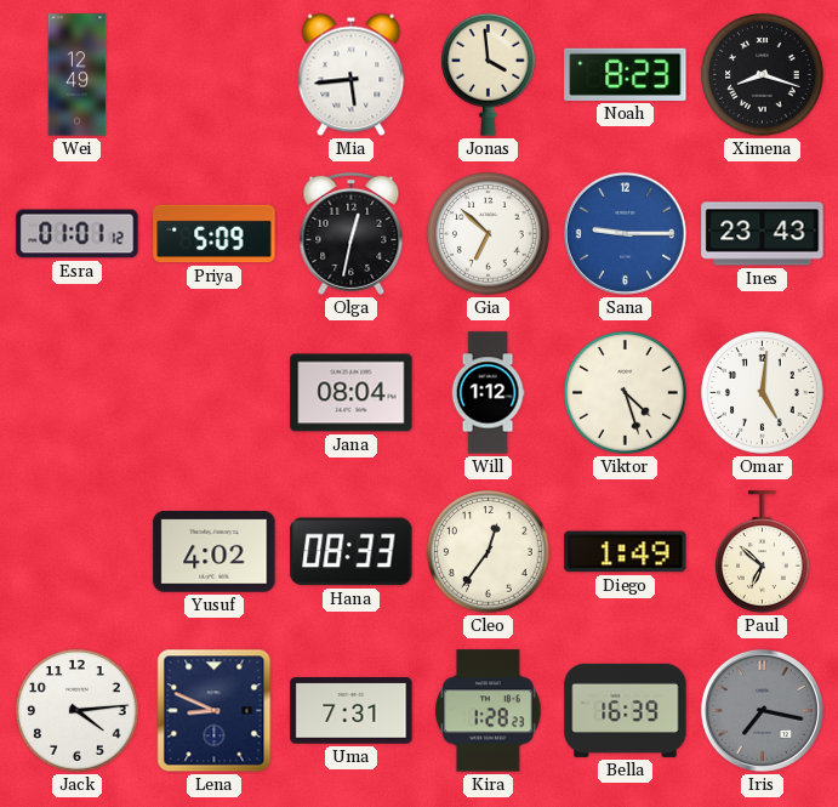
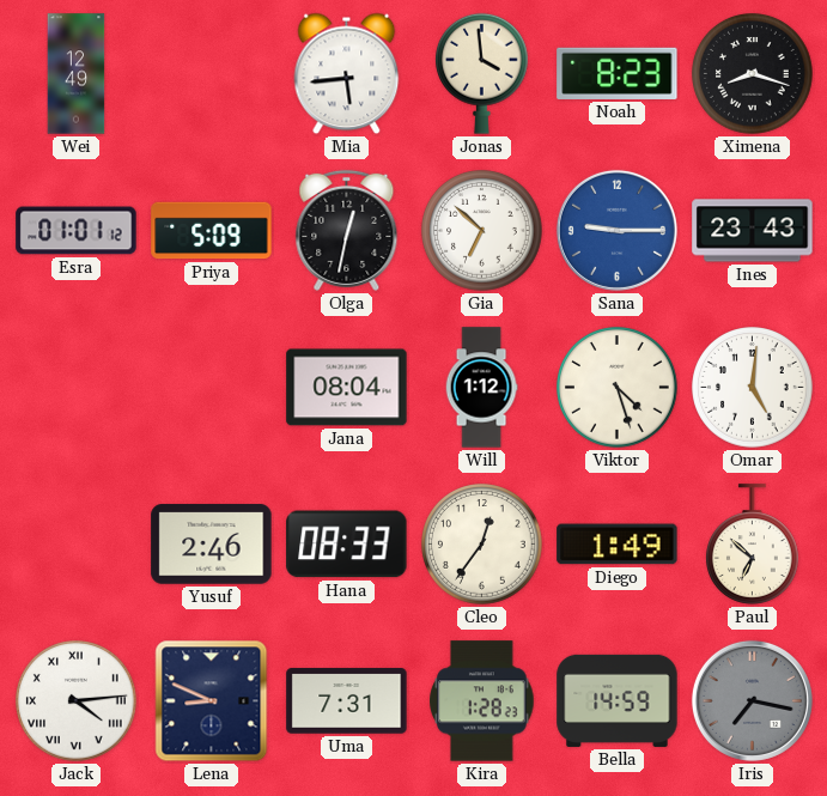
Yusuf: 4:02 -> 2:46
Jack numerals: Arabic -> Roman
Bella: 16:39 -> 14:59
